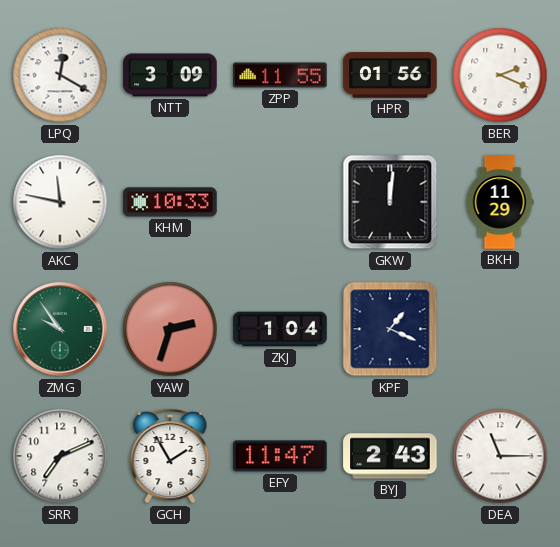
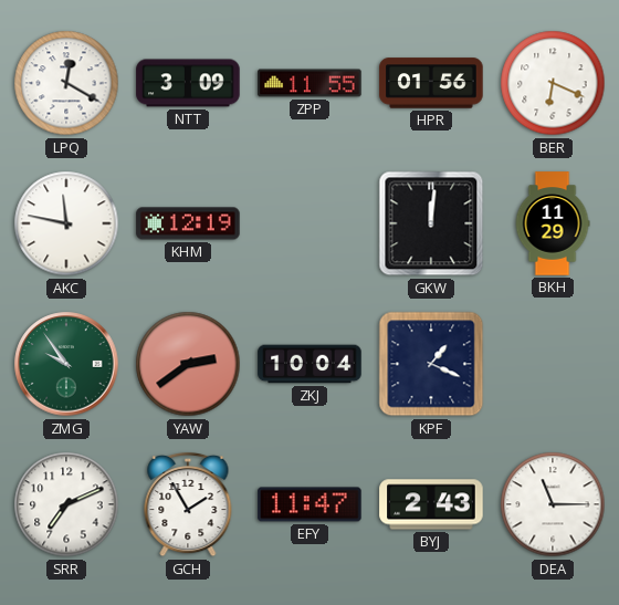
BER: 2:19 -> 6:19
KHM: 10:33 -> 12:19
YAW: 2:33 -> 2:39
ZKJ: 1:04 -> 10:04
